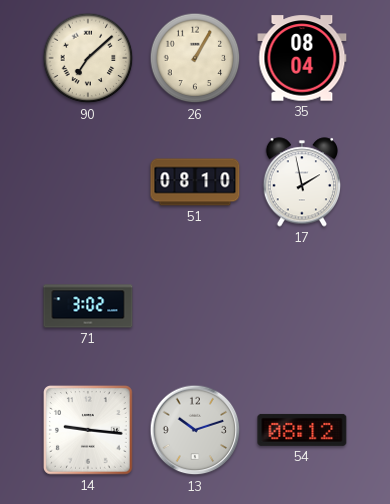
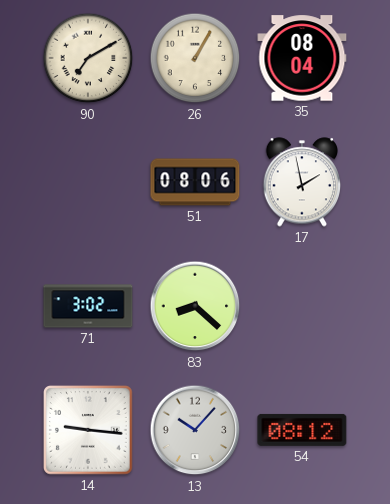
90: 7:08 -> 7:10
51: 08:10 -> 08:06
83: none -> 8:22
13: 10:12 -> 10:07
